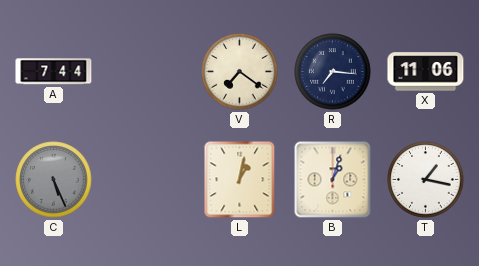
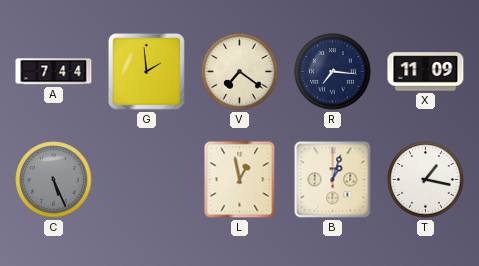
G: none -> 1:59
X: 11:06 -> 11:09
L: 1:02 -> 12:58
